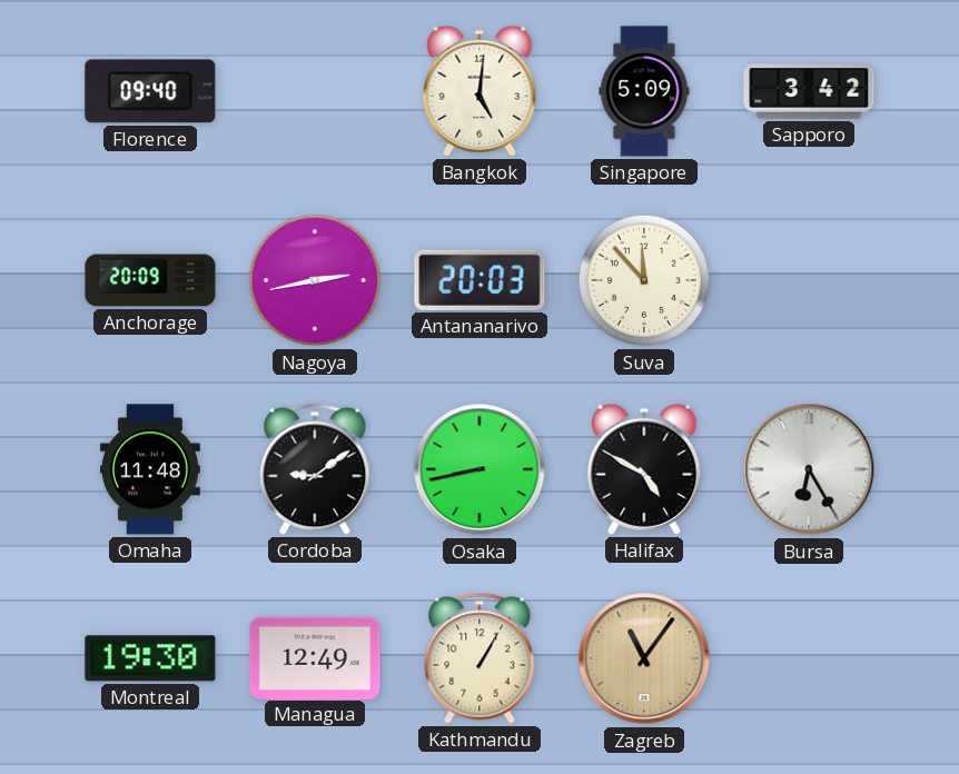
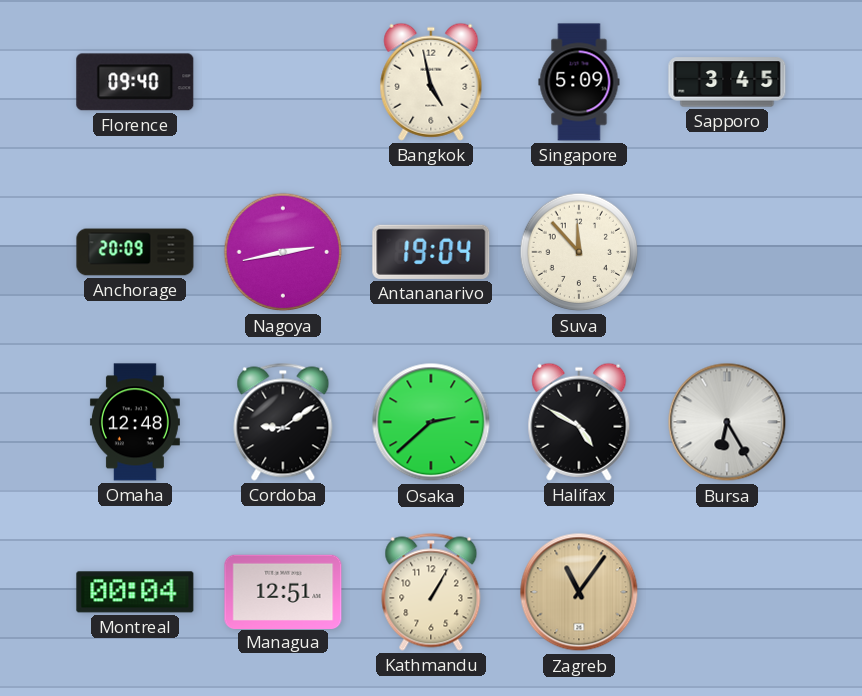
Bangkok: 5:01 -> 4:58
Sapporo: 3:42 -> 3:45
Antananarivo: 20:03 -> 19:04
Omaha: 11:48 -> 12:48
Osaka: 8:43 -> 2:38
Montreal: 19:30 -> 00:04
Managua: 12:49 -> 12:51
